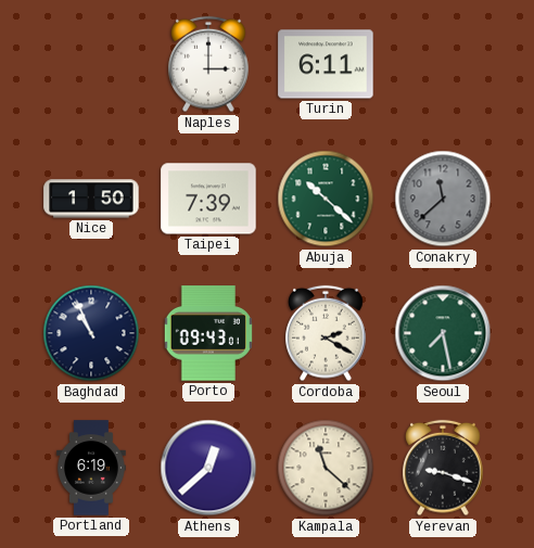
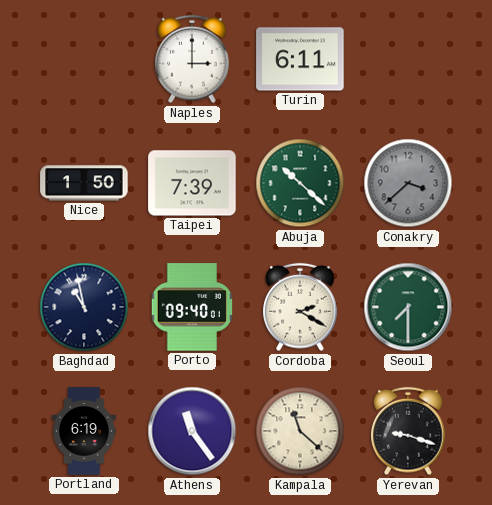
Conakry: 11:38 -> 3:38
Baghdad: 10:56 -> 10:58
Porto: 09:43 -> 09:40
Seoul: 7:28 -> 7:30
Athens: 12:38 -> 11:24
